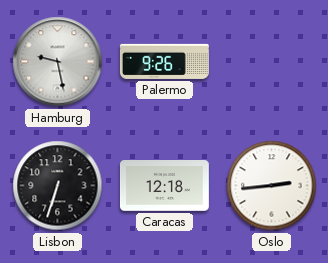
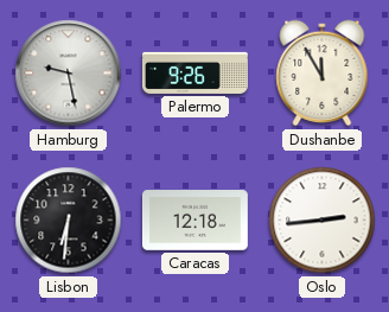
Dushanbe: none -> 11:55
Lisbon: 6:33 -> 6:31
